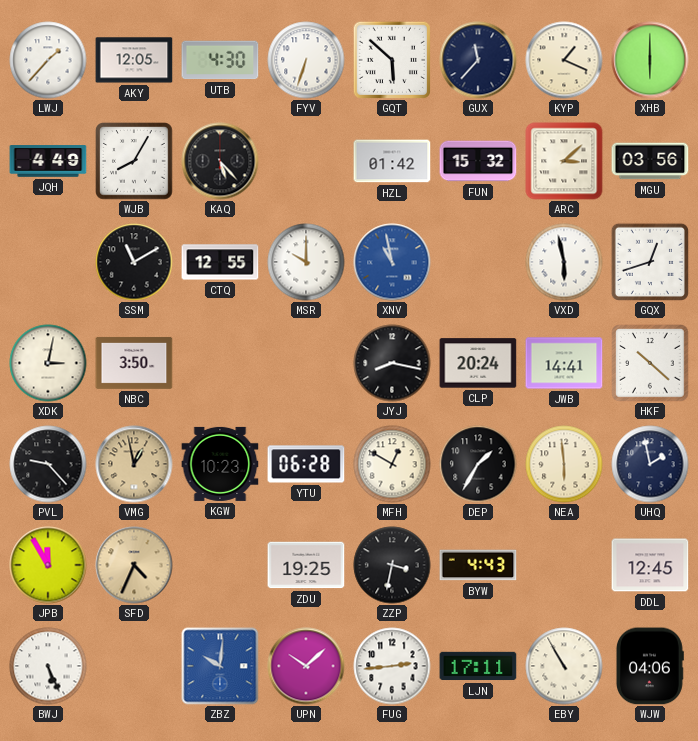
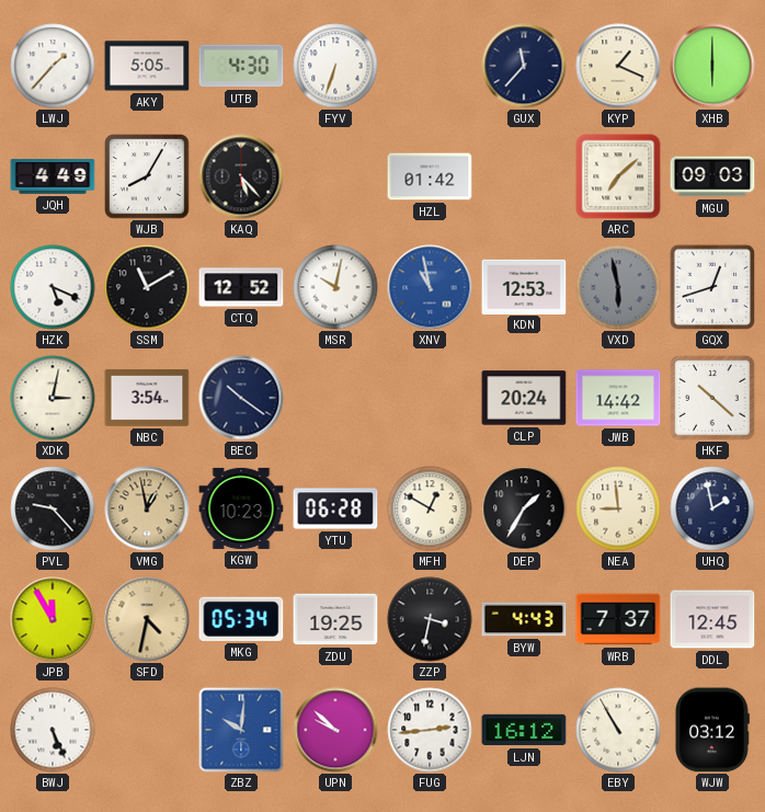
AKY: 12:05 -> 5:05
GQT: 5:52 -> none
FUN: 15:32 -> none
ARC: 3:08 -> 7:08
MGU: 03:56 -> 09:03
HZK: none -> 5:19
CTQ: 12:55 -> 12:52
MSR: 10:00 -> 10:02
KDN: none -> 12:53
VXD dial: white -> grey
NBC: 3:50 -> 3:54
BEC: none -> 10:21
JYJ: 8:17 -> none
JWB: 14:41 -> 14:42
NEA: 5:59 -> 8:59
SFD: 4:34 -> 4:32
MKG: none -> 05:34
WRB: none -> 7:37
UPN: 10:08 -> 9:52
LJN: 17:11 -> 16:12
WJW: 04:06 -> 03:12
